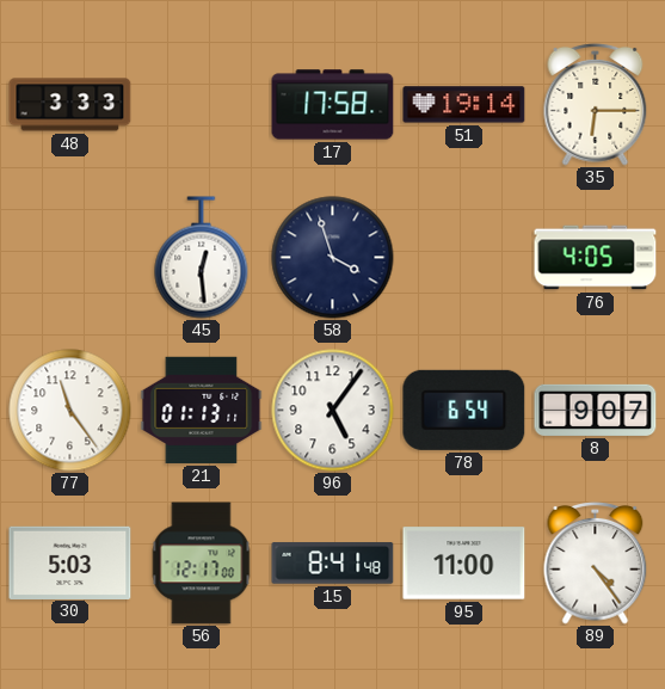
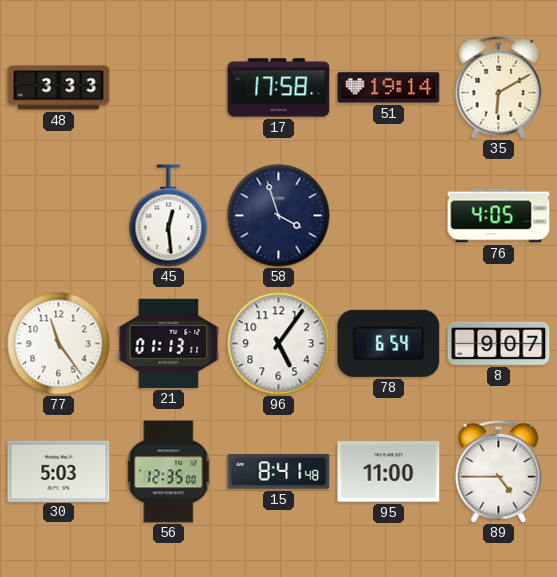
35: 6:15 -> 6:10
56: 12:17 -> 12:35
89: 4:24 -> 4:45
